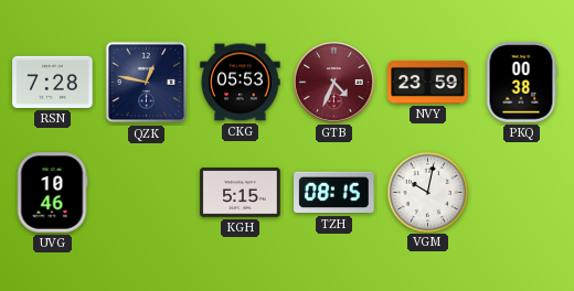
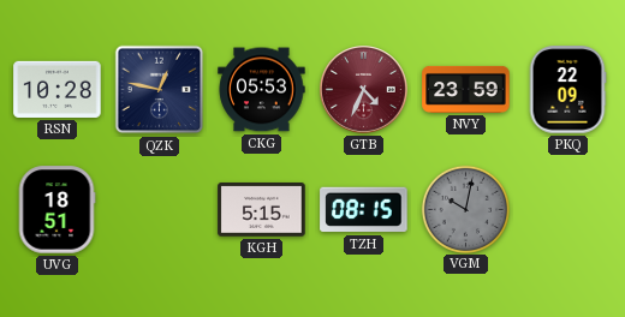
RSN: 7:28 -> 10:28
PKQ: 00:38 -> 22:09
UVG: 10:46 -> 18:51
VGM dial: white -> grey
